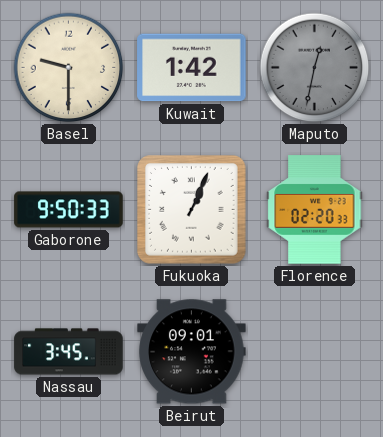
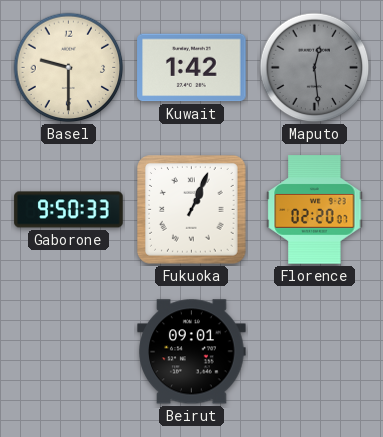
Maputo: 12:32 -> 12:29
Florence: 02:20:33 -> 02:20:07
Nassau: 3:45 -> none
